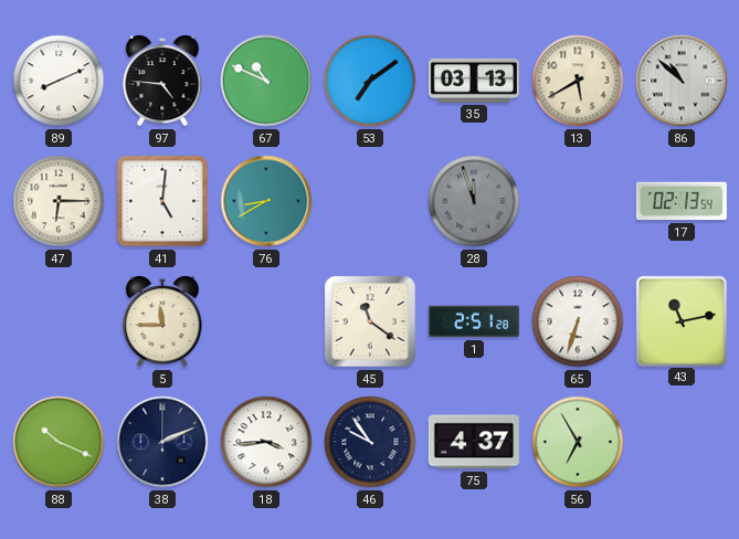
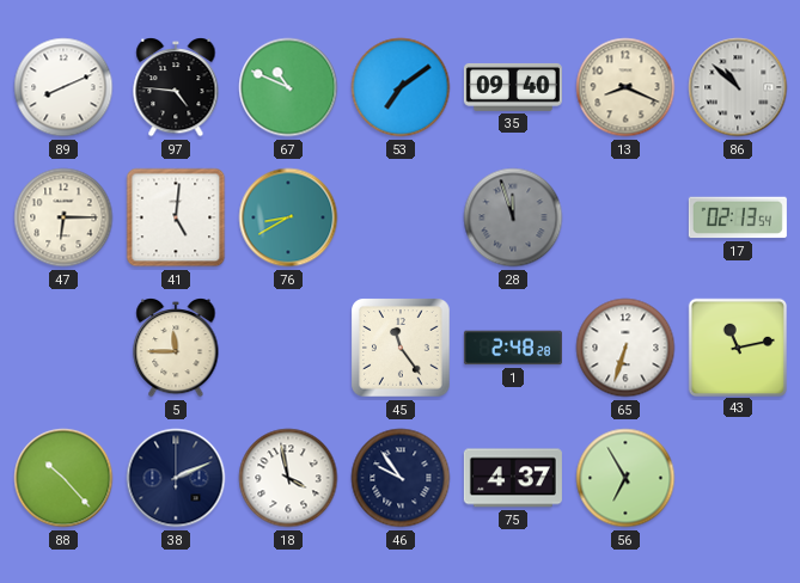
35: 03:13 -> 09:40
13: 5:40 -> 8:19
45: 11:21 -> 11:24
1: 2:51 -> 2:48
88: 10:19 -> 10:23
18: 3:44 -> 3:58
